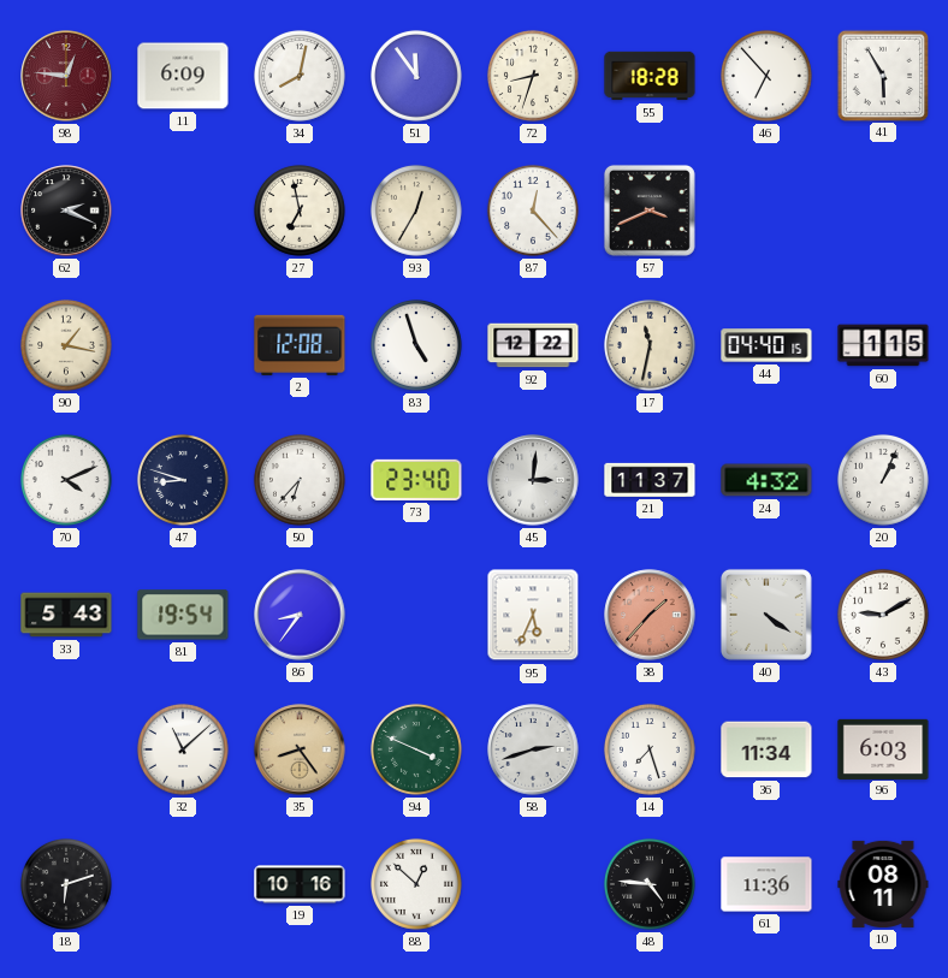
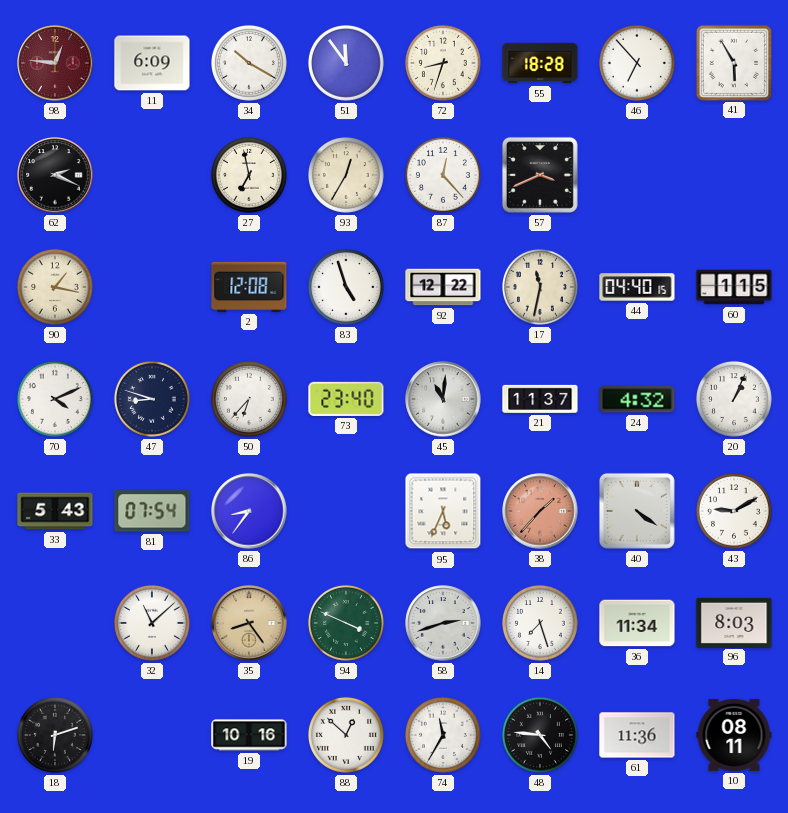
34: 8:02 -> 10:20
45: 3:01 -> 11:01
81: 19:54 -> 07:54
96: 6:03 -> 8:03
74: none -> 11:35
